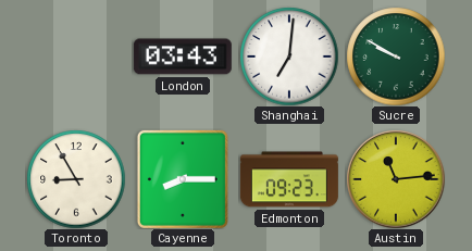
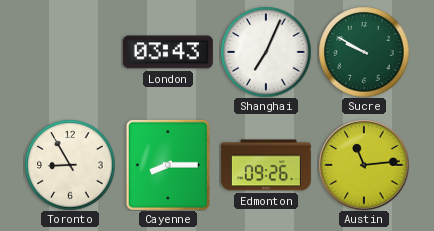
Shanghai: 7:01 -> 7:04
Edmonton: 09:23 -> 09:26
